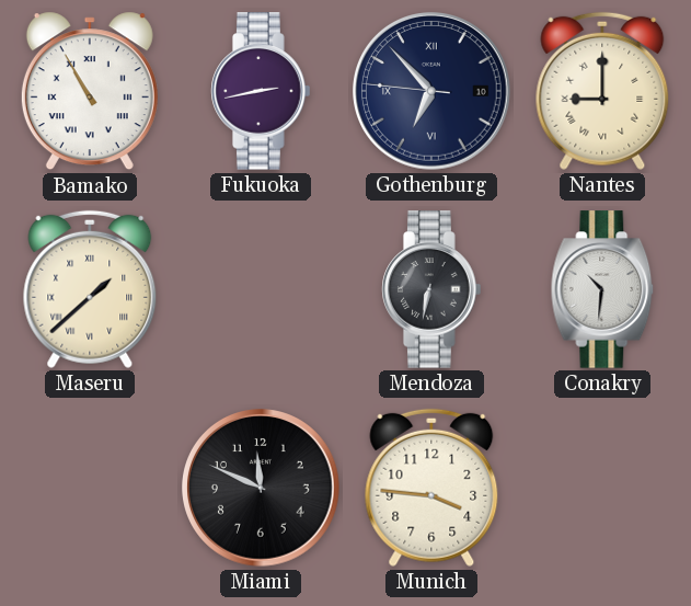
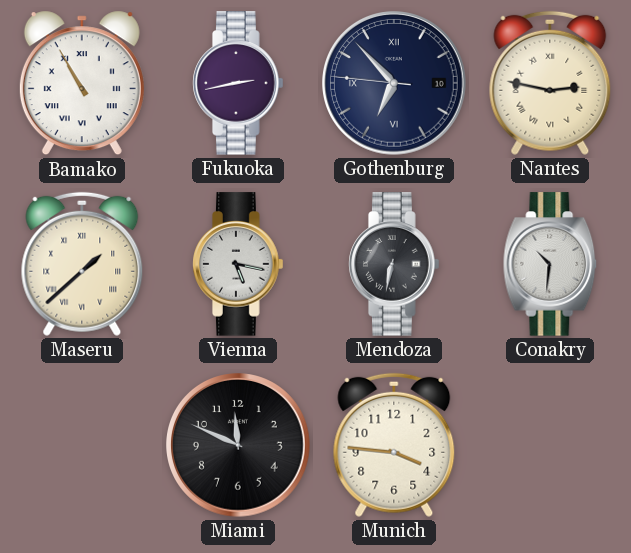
Nantes: 9:00 -> 2:47
Vienna: none -> 5:17
